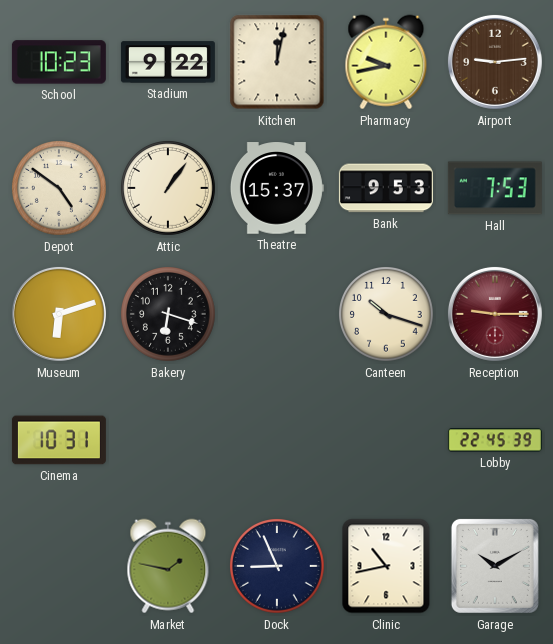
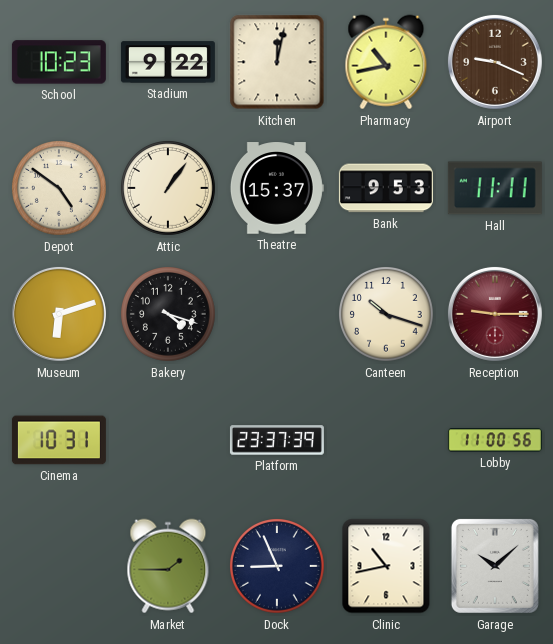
Pharmacy: 9:43 -> 10:43
Airport: 9:14 -> 9:19
Hall: 7:53 -> 11:11
Bakery: 6:18 -> 4:18
Platform: none -> 23:37
Lobby: 22:45 -> 11:00
Market: 1:47 -> 1:45
Garage: 10:10 -> 10:08
